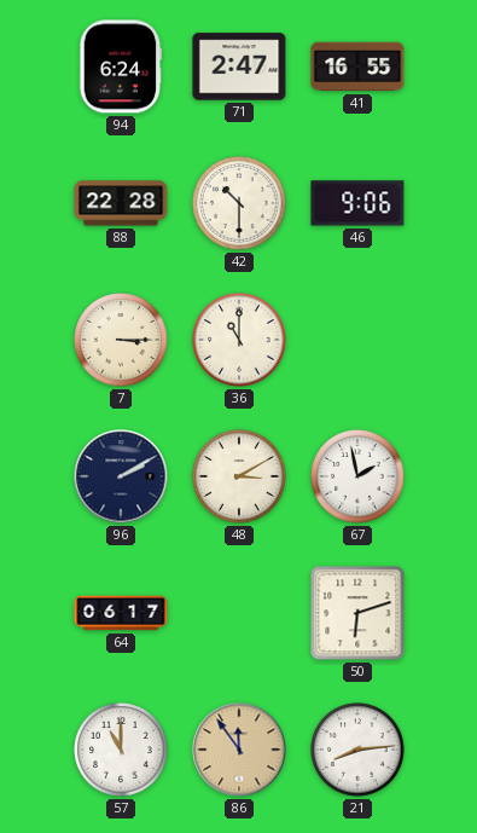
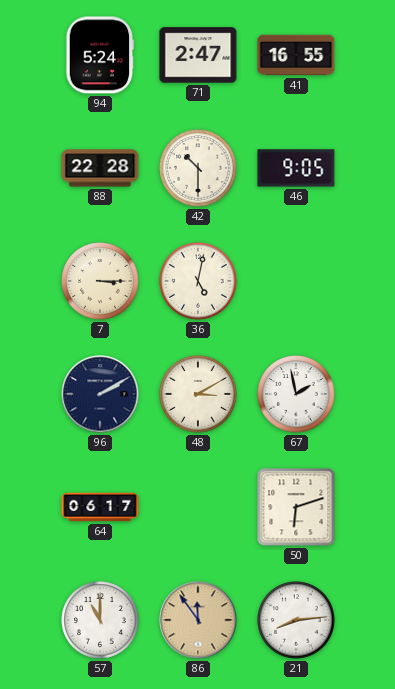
94: 6:24 -> 5:24
46: 9:06 -> 9:05
36: 11:00 -> 5:02
